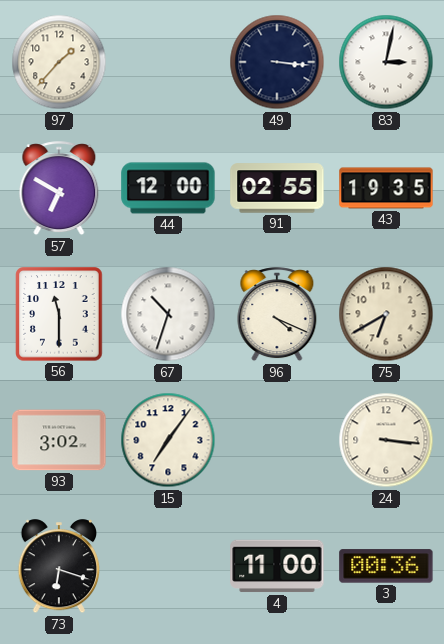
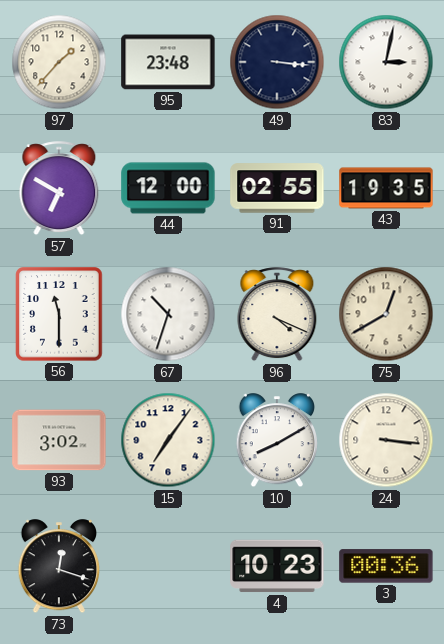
95: none -> 23:48
75: 6:40 -> 12:40
10: none -> 8:10
73: 6:18 -> 12:18
4: 11:00 -> 10:23
